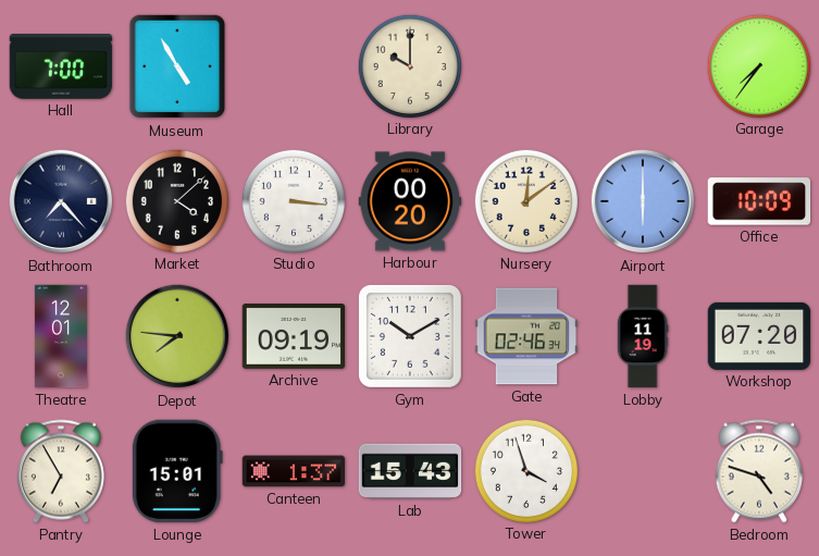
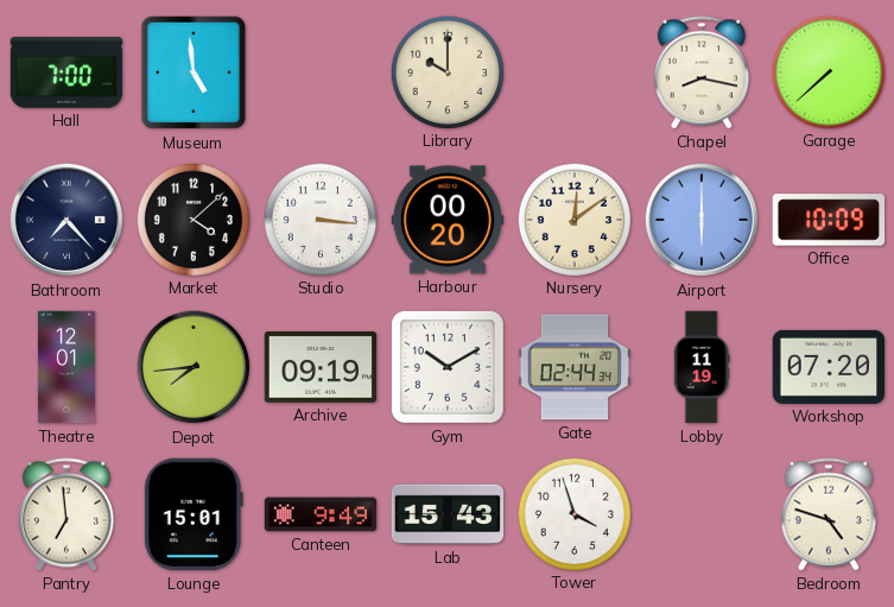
Museum: 4:55 -> 4:59
Chapel: none -> 8:17
Garage: 7:36 -> 7:38
Depot: 7:46 -> 7:44
Gate: 02:46 -> 02:44
Pantry: 6:55 -> 6:59
Canteen: 1:37 -> 9:49
